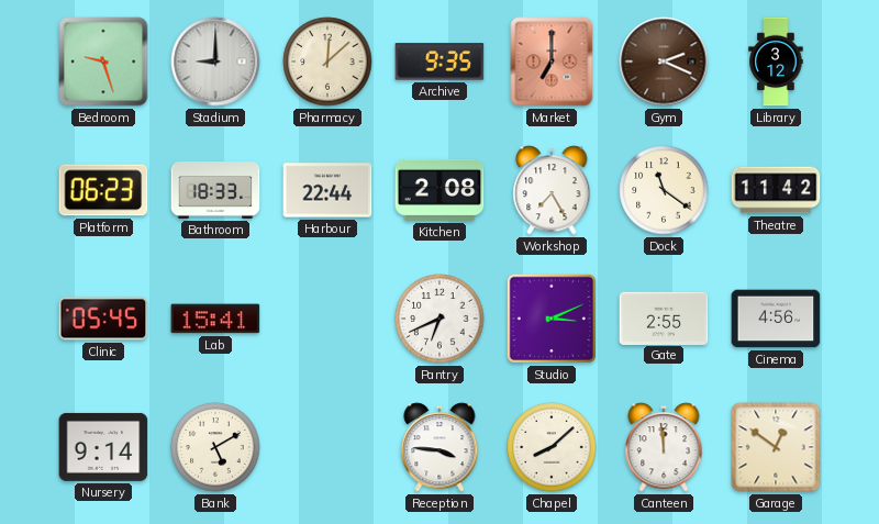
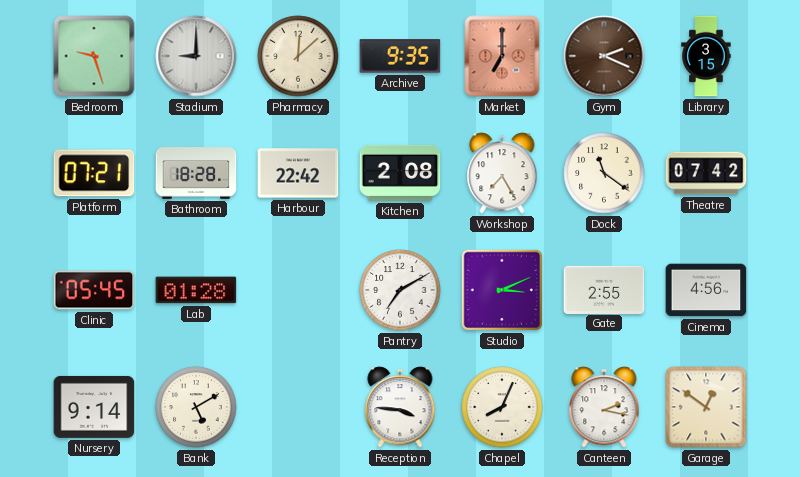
Library: 3:12 -> 3:15
Platform: 06:23 -> 07:21
Bathroom: 18:33 -> 18:28
Harbour: 22:44 -> 22:42
Theatre: 11:42 -> 07:42
Lab: 15:41 -> 01:28
Pantry: 6:41 -> 7:10
Chapel: 8:08 -> 8:04
Canteen: 11:59 -> 2:17
